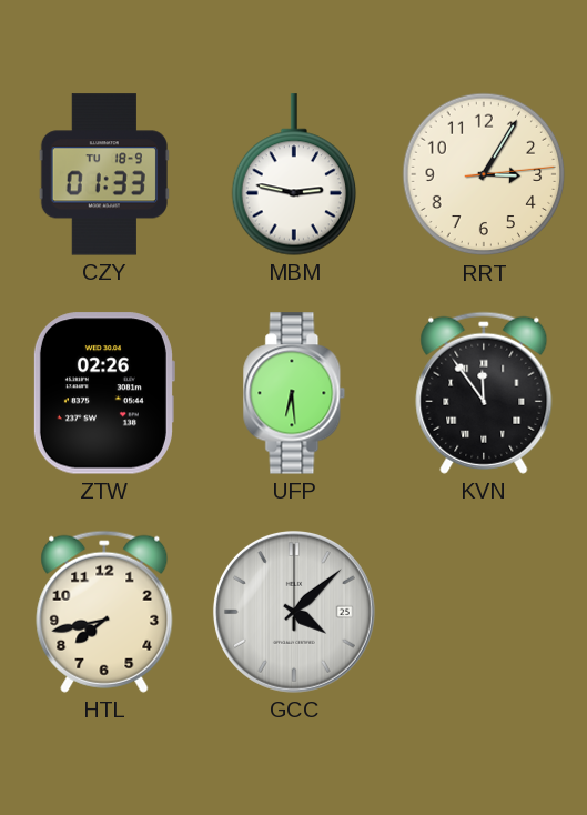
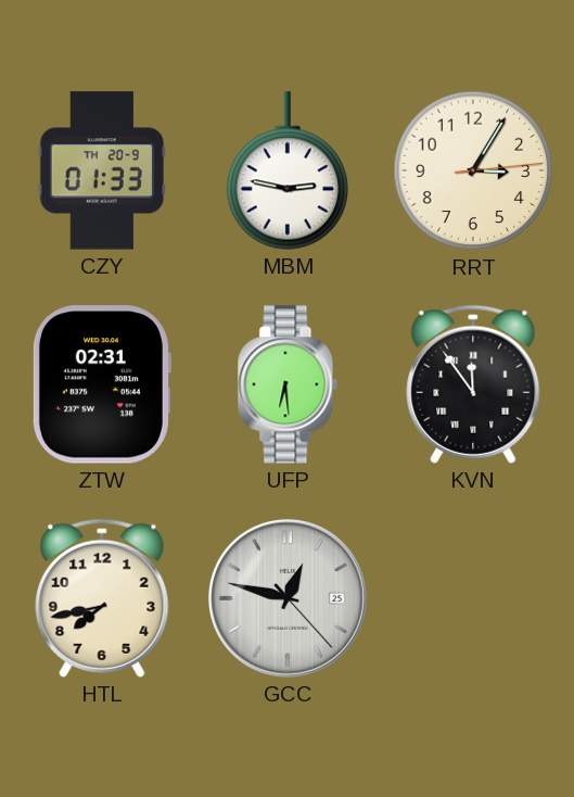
CZY date: TU 18-9 -> TH 20-9
ZTW: 02:26 -> 02:31
GCC: 4:08 -> 12:47
